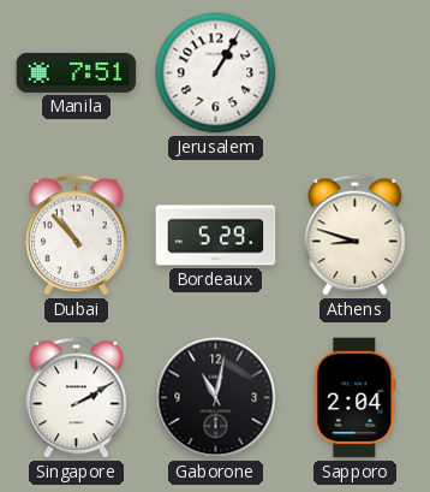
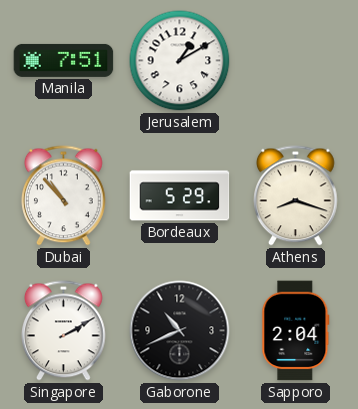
Jerusalem: 1:05 -> 1:10
Athens: 8:48 -> 8:18
Gaborone: 11:02 -> 10:41
